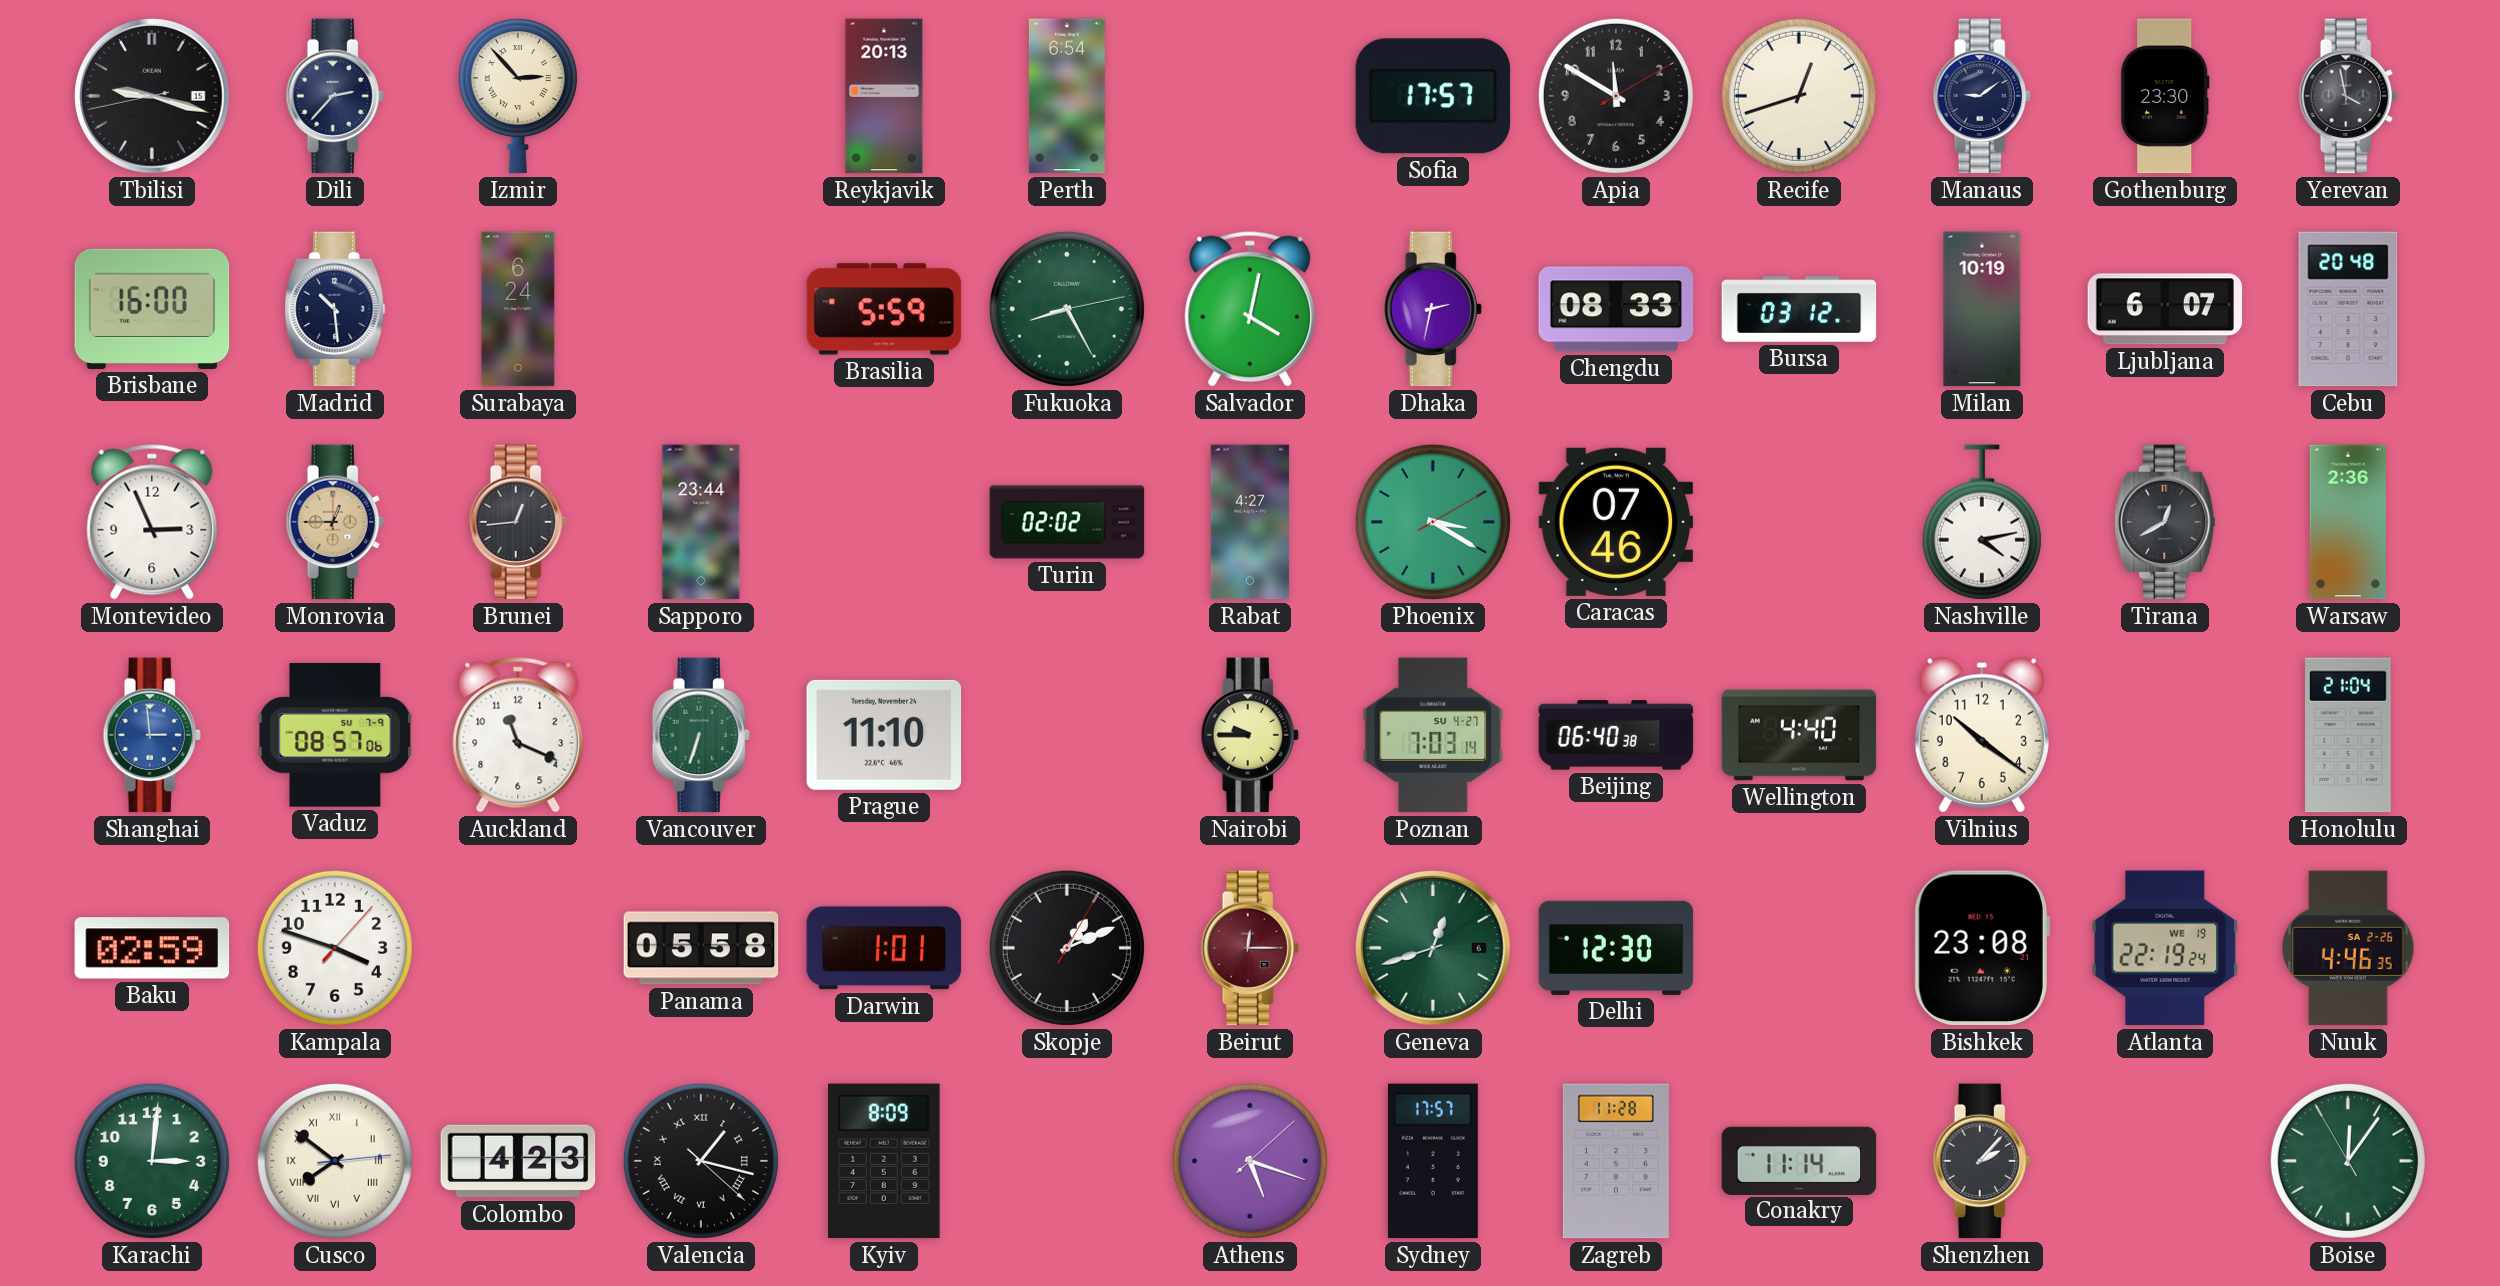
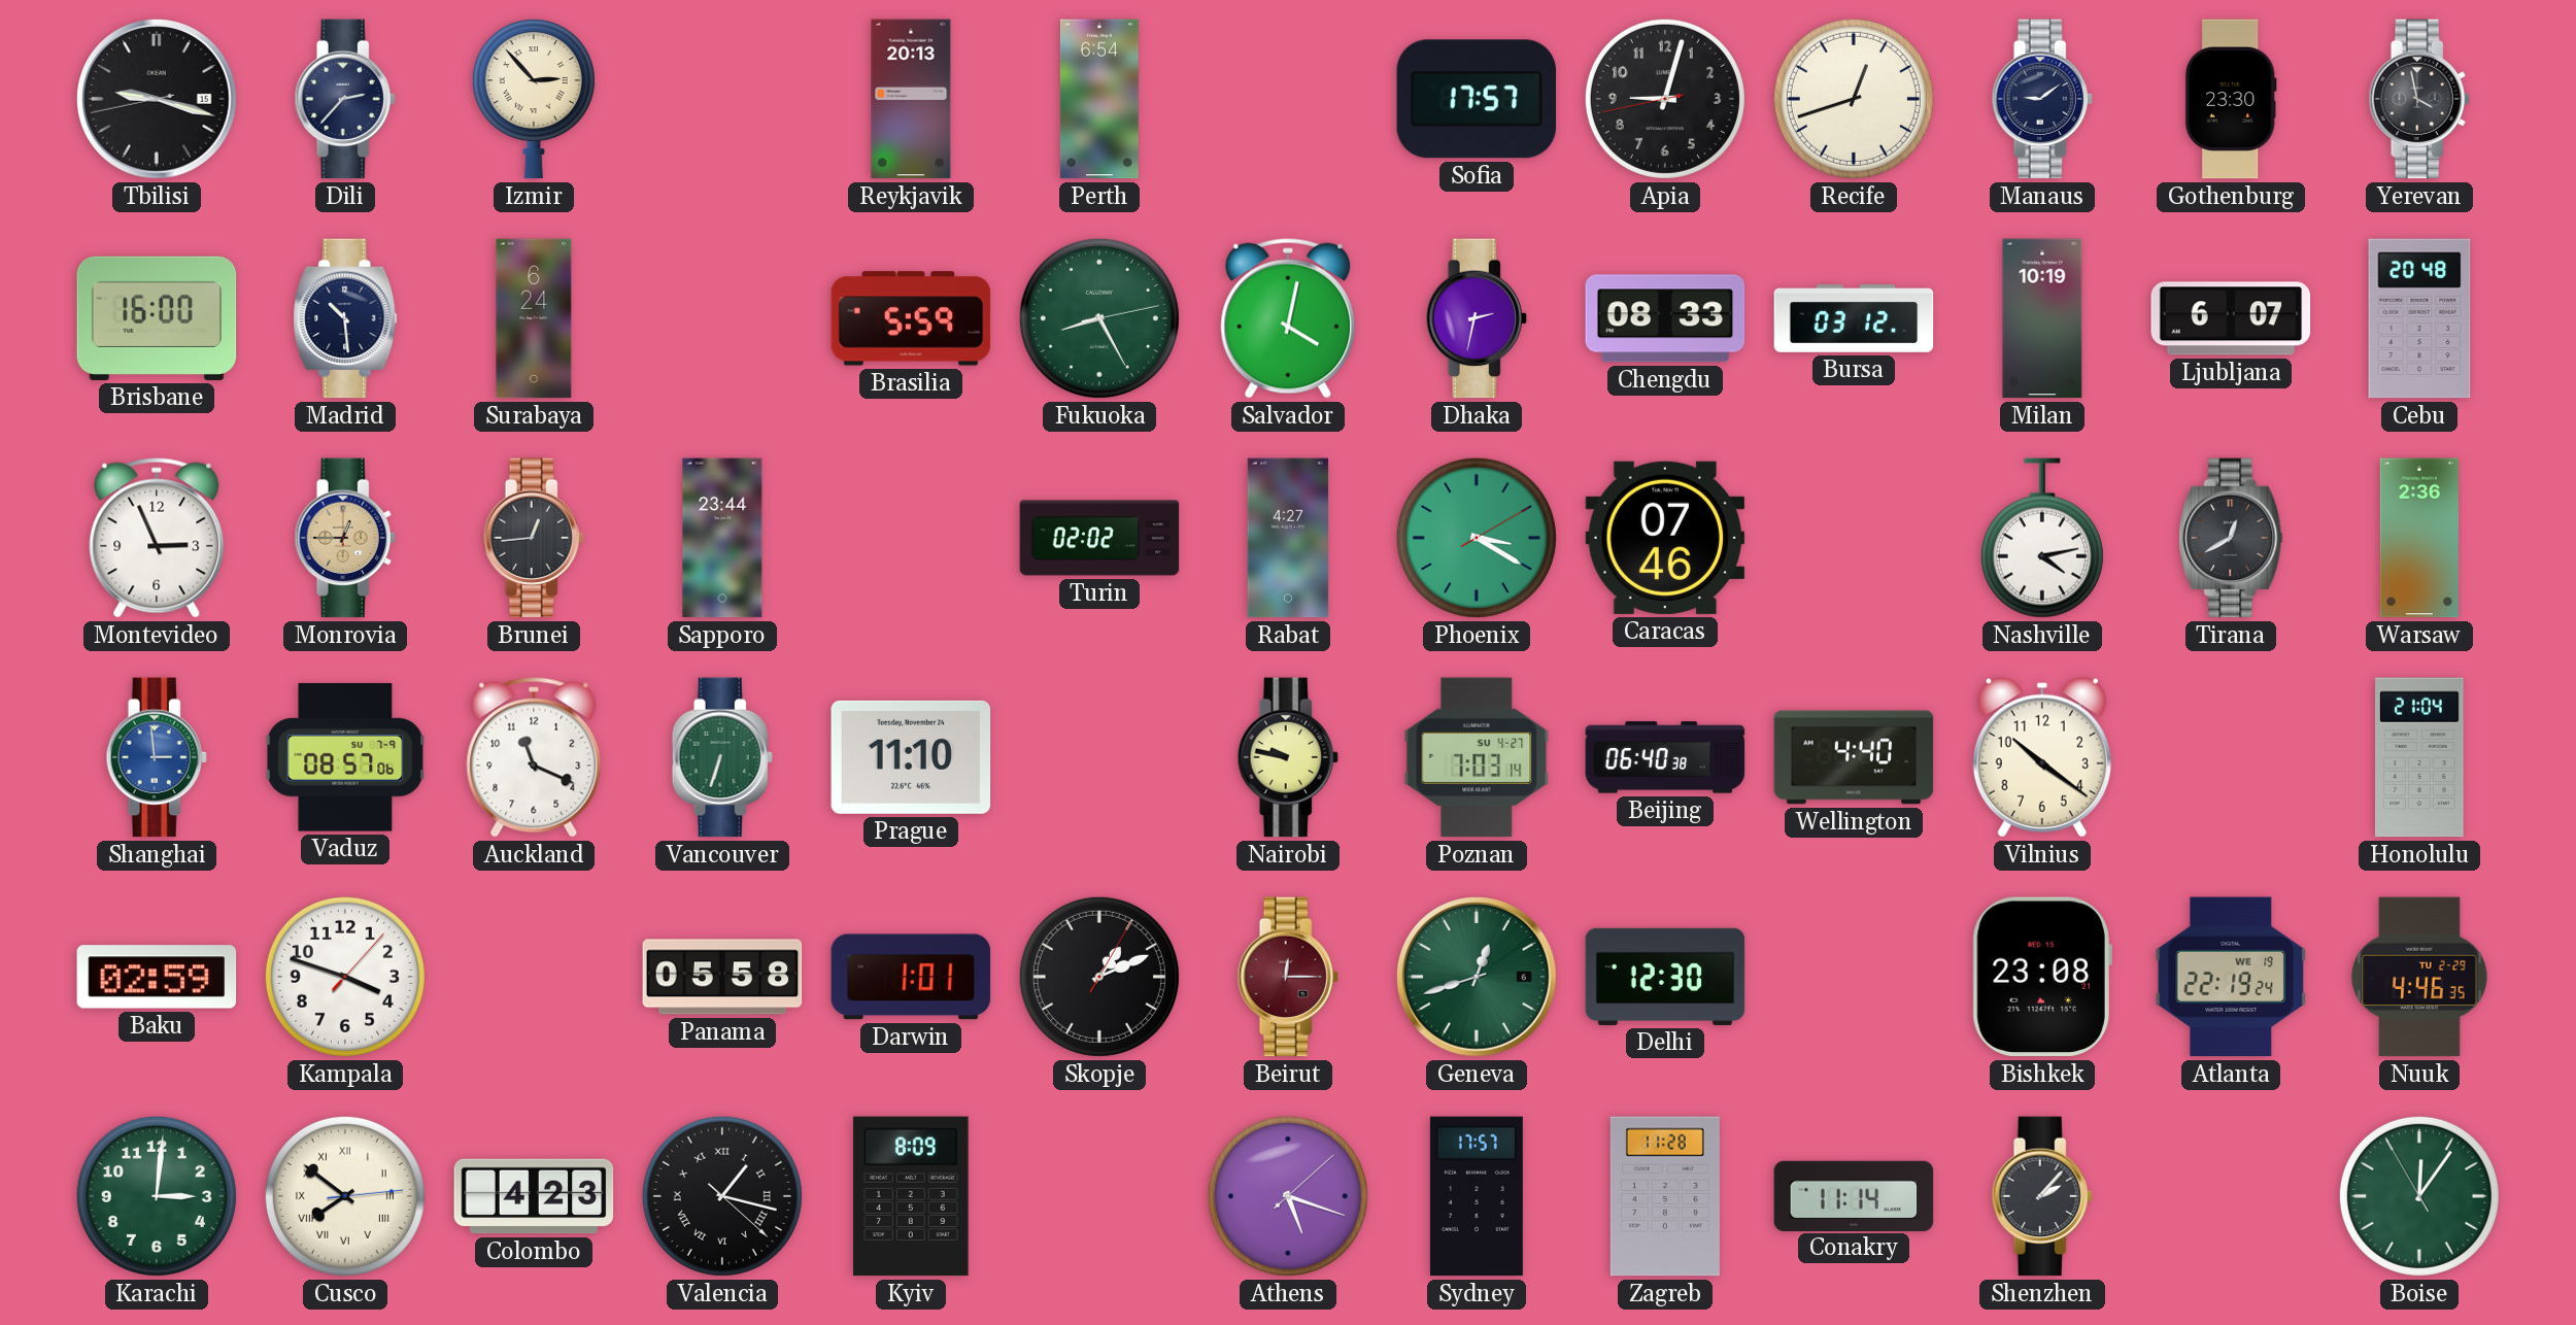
Apia: 11:50 -> 9:02
Nairobi: 9:45 -> 9:47
Nuuk date: SA 2-26 -> TU 2-29
